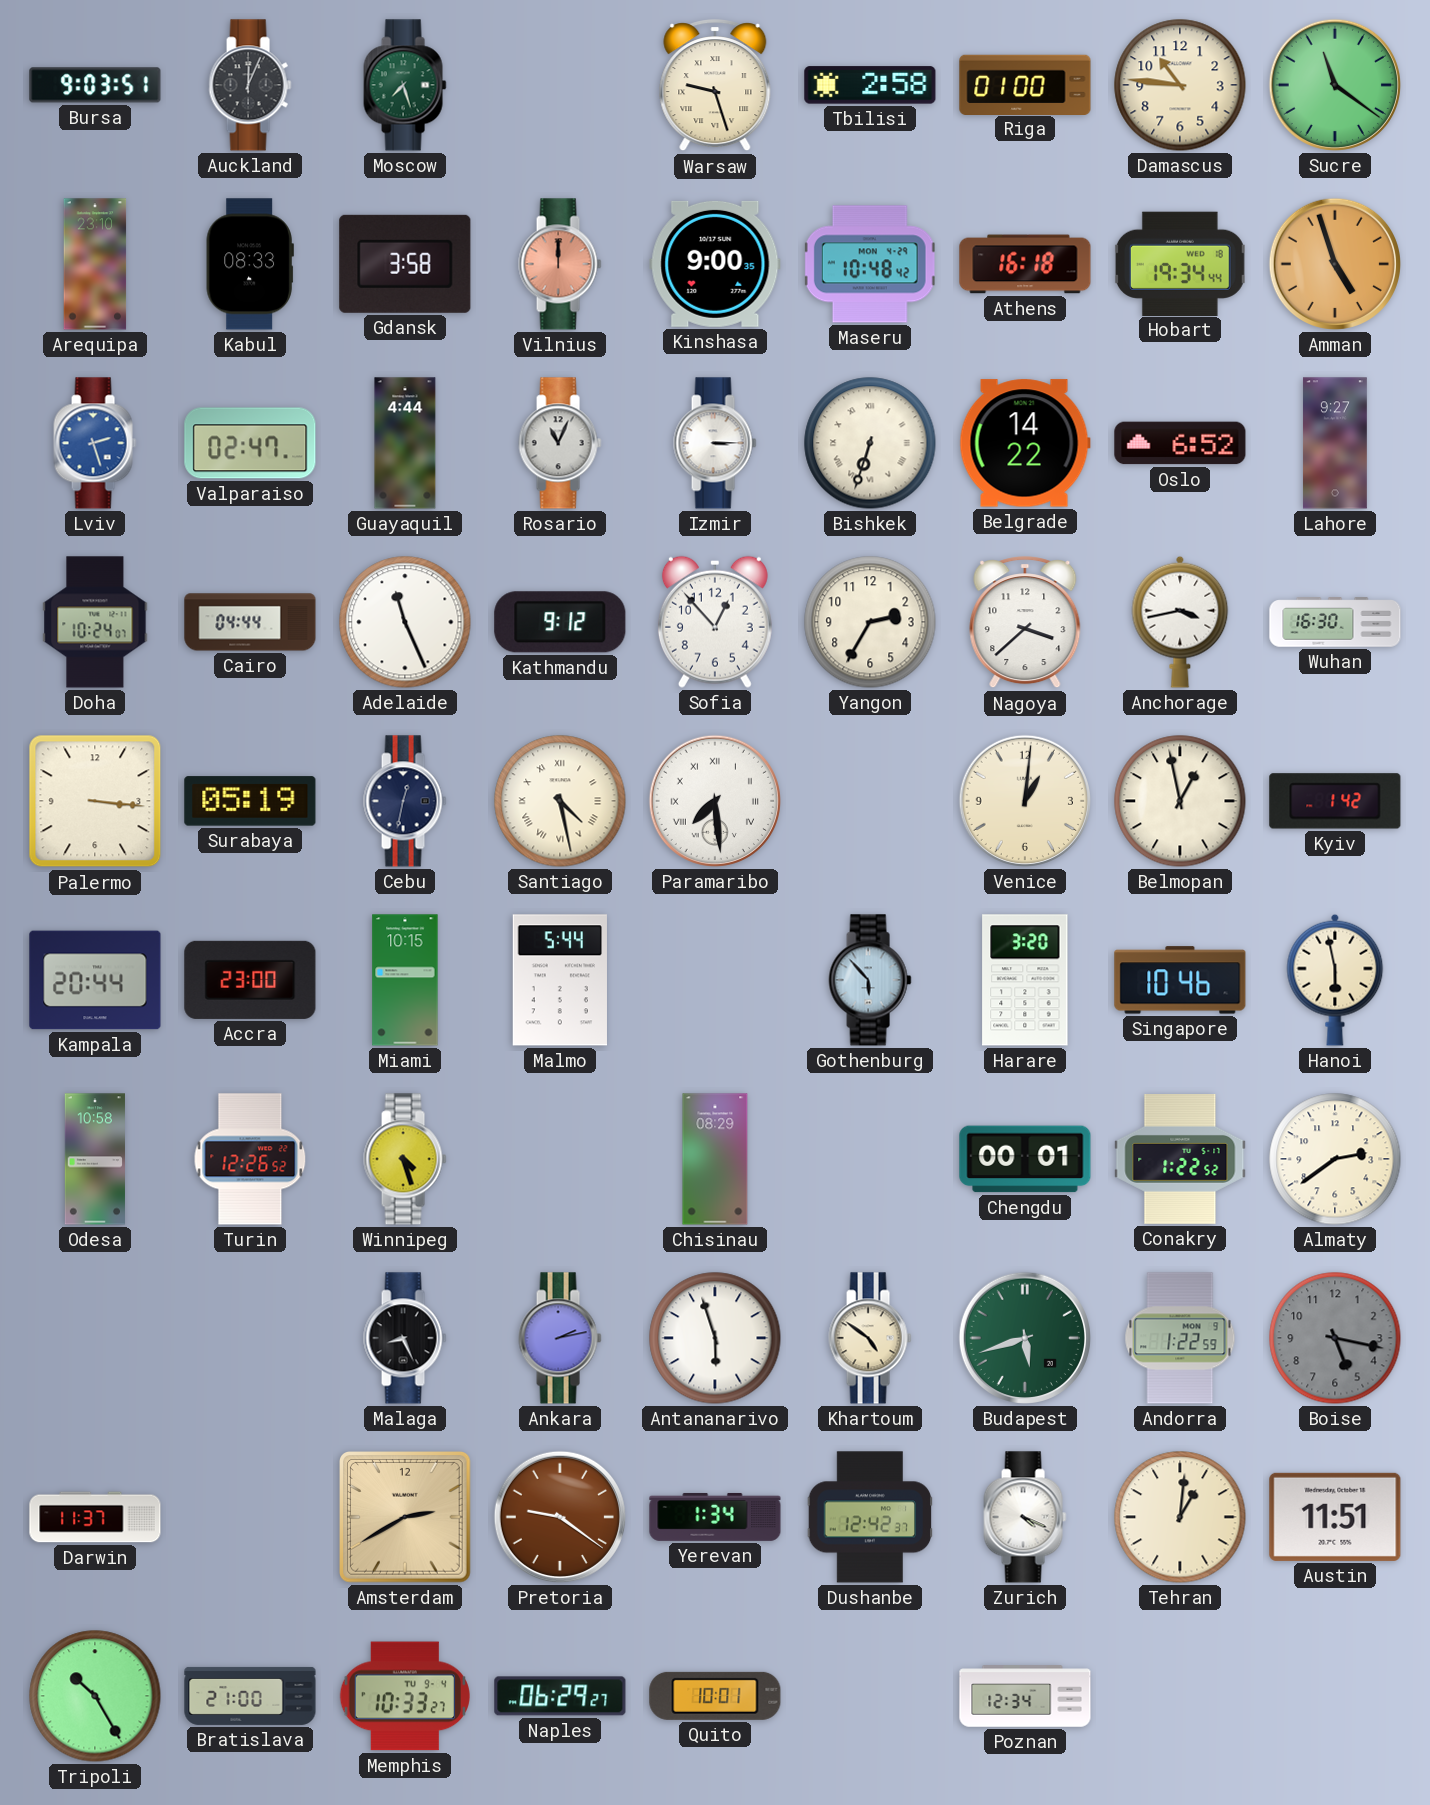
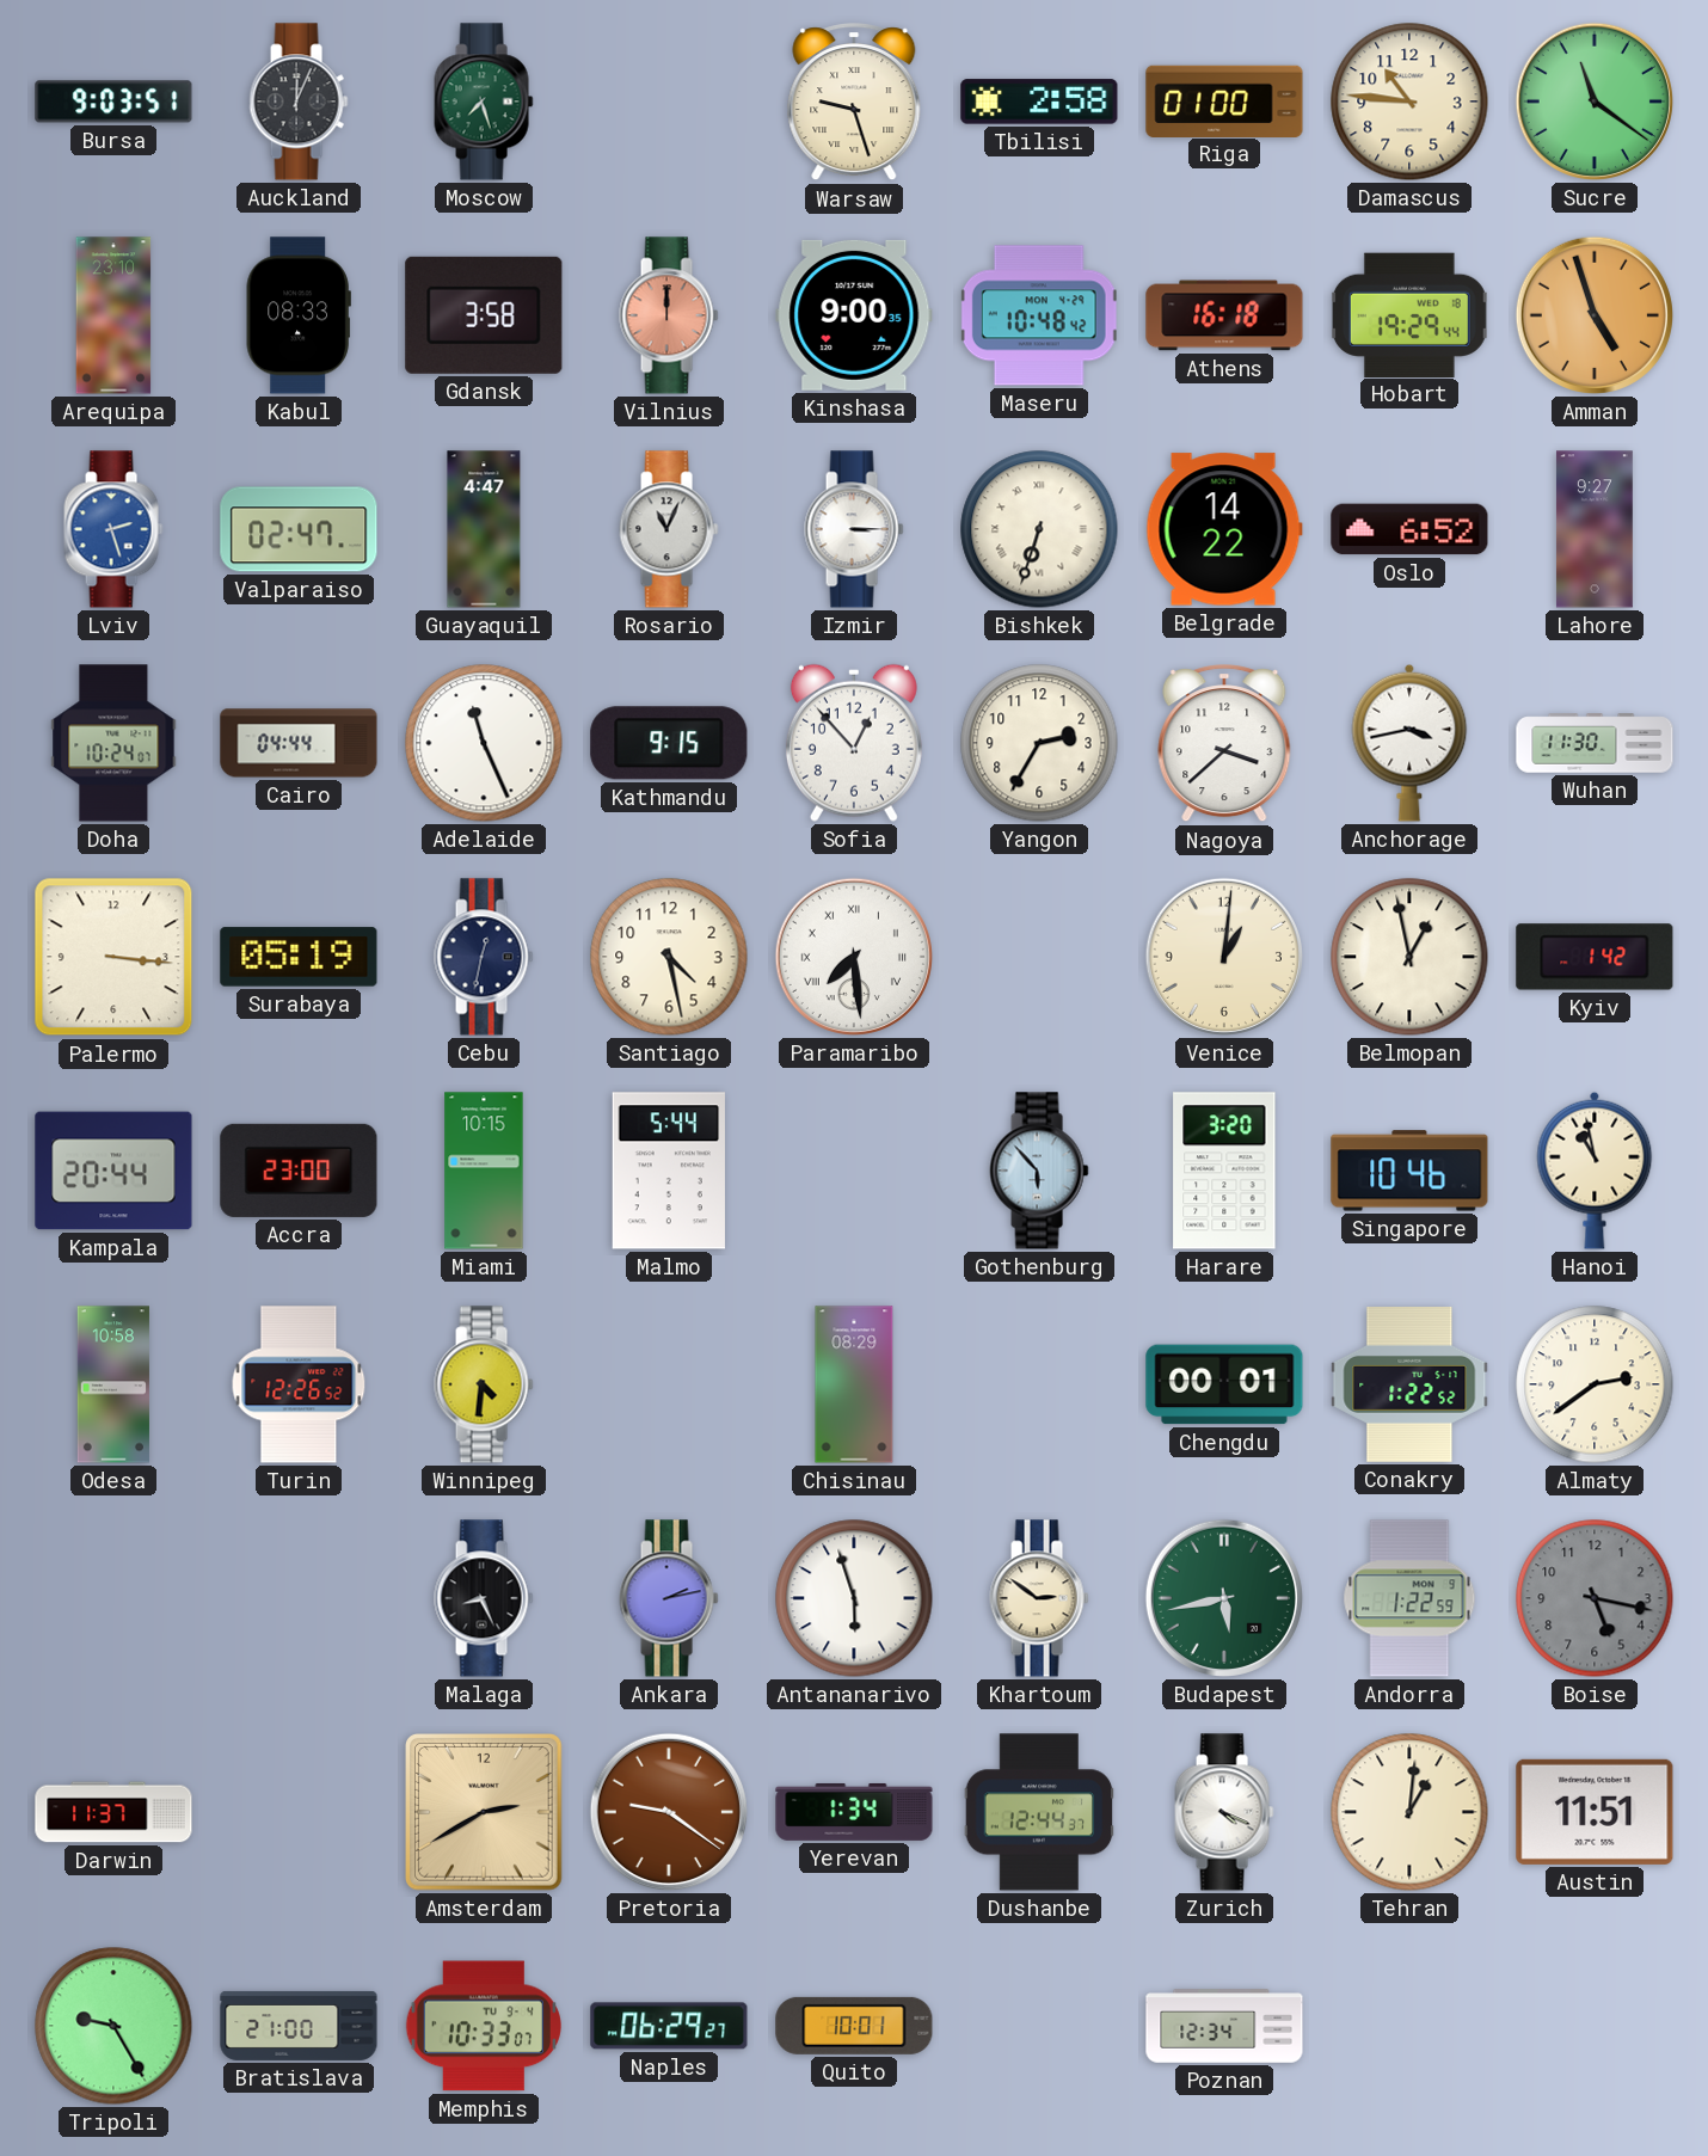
Hobart: 19:34 -> 19:29
Guayaquil: 4:44 -> 4:47
Kathmandu: 9:12 -> 9:15
Wuhan: 16:30 -> 11:30
Santiago numerals: Roman -> Arabic
Hanoi: 5:58 -> 10:58
Winnipeg: 4:27 -> 4:31
Khartoum: 4:51 -> 2:51
Budapest: 5:42 -> 5:43
Dushanbe: 12:42 -> 12:44
Tripoli: 10:25 -> 9:25
Memphis: 10:33:27 -> 10:33:07
